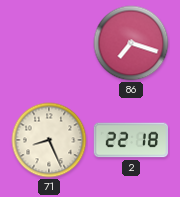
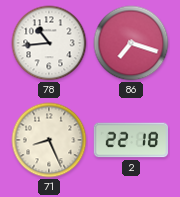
78: none -> 10:44
